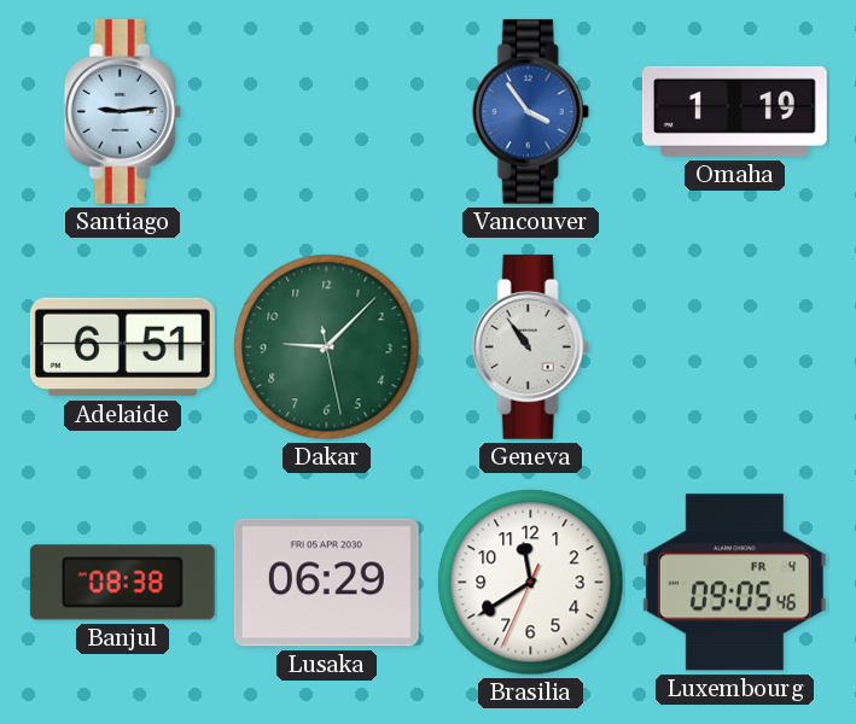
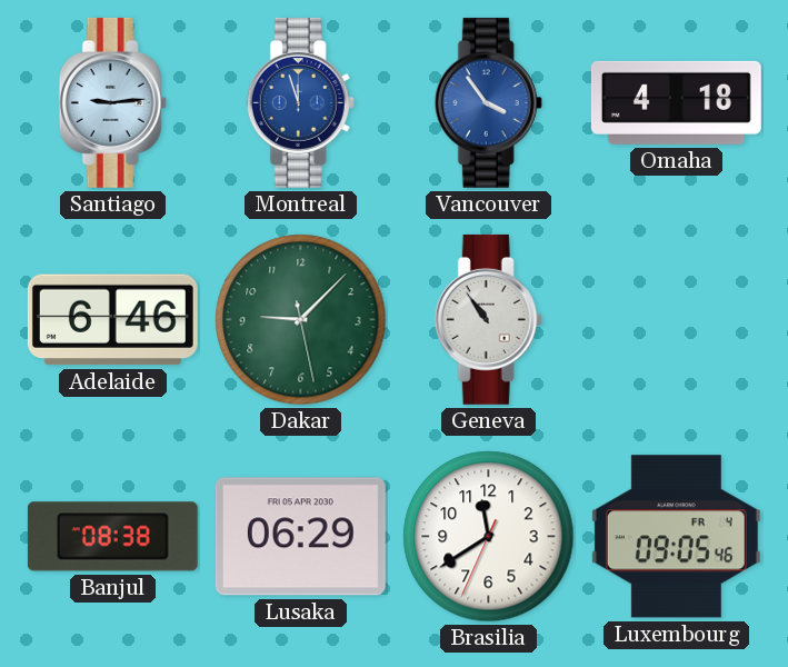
Montreal: none -> 11:57
Omaha: 1:19 -> 4:18
Adelaide: 6:51 -> 6:46
